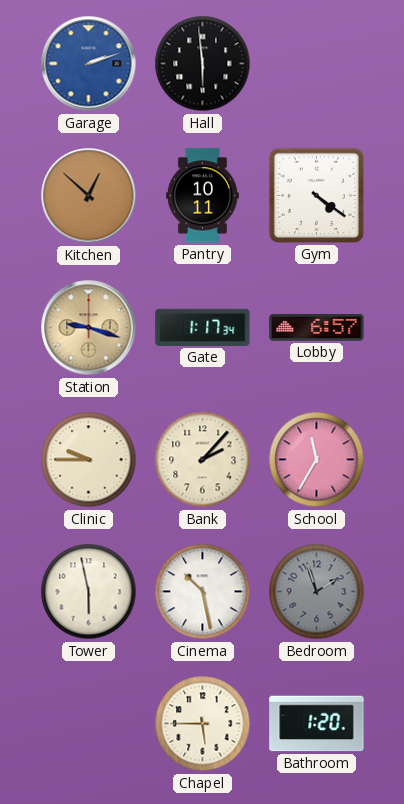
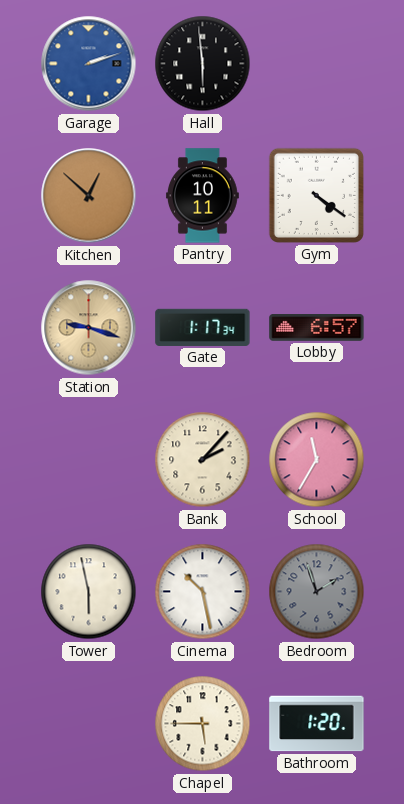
Clinic: 9:45 -> none
